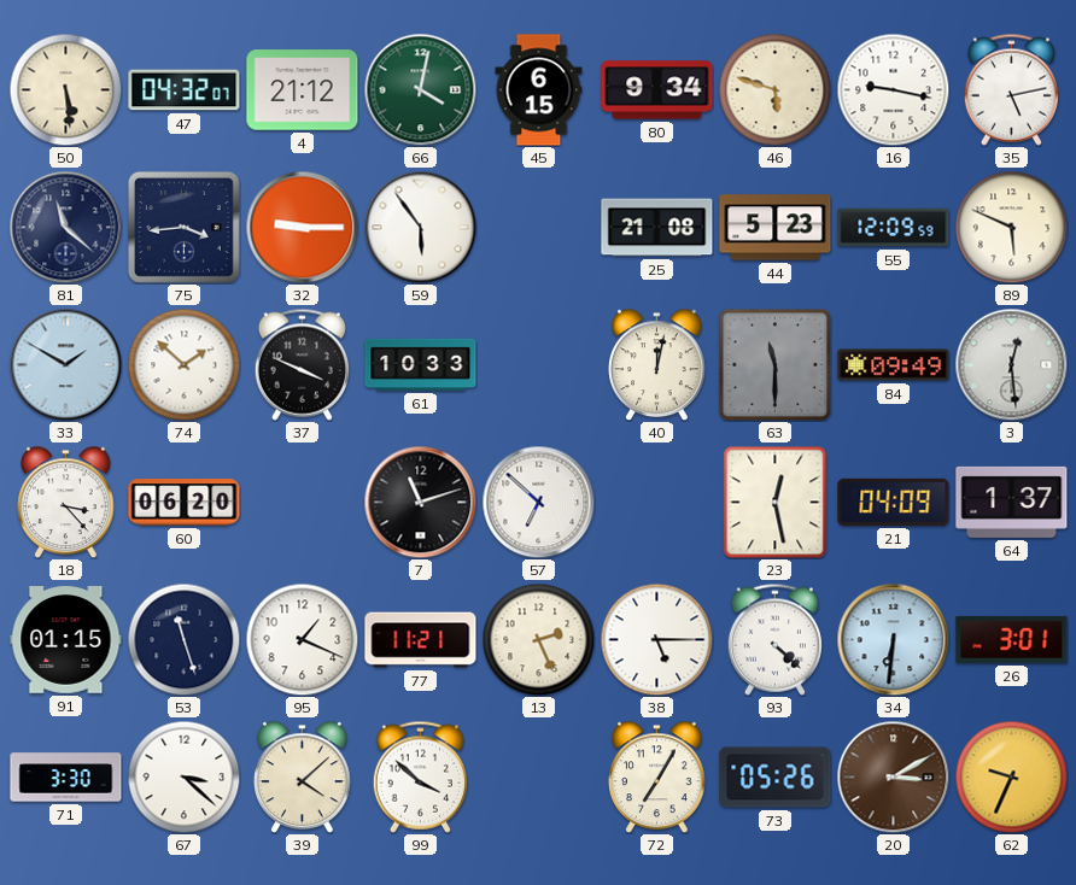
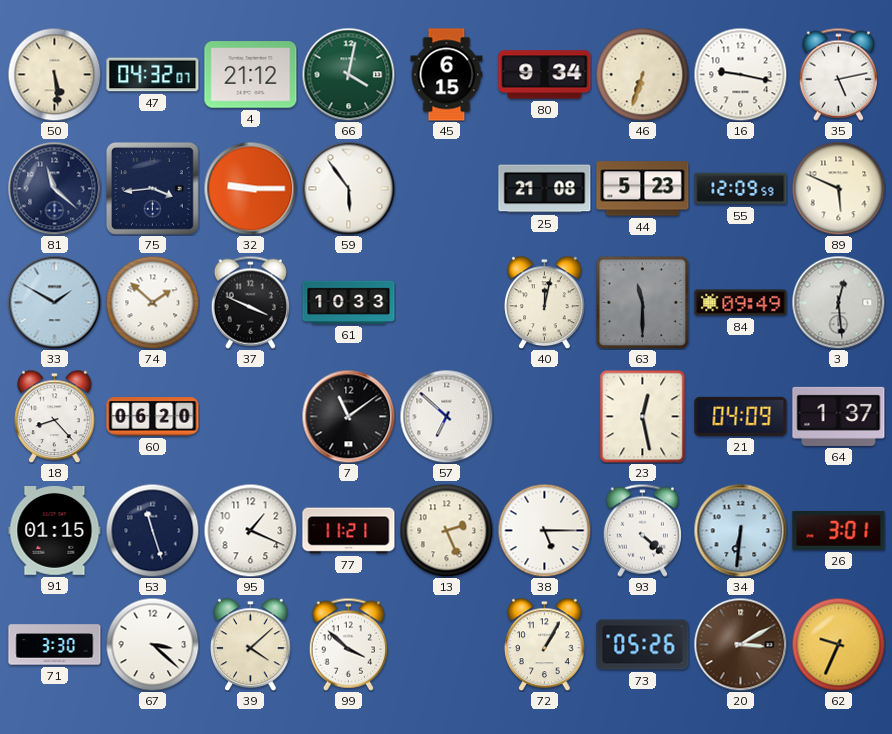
46: 5:48 -> 6:33
18: 3:23 -> 8:23
7: 11:12 -> 11:09
72: 7:05 -> 1:05
